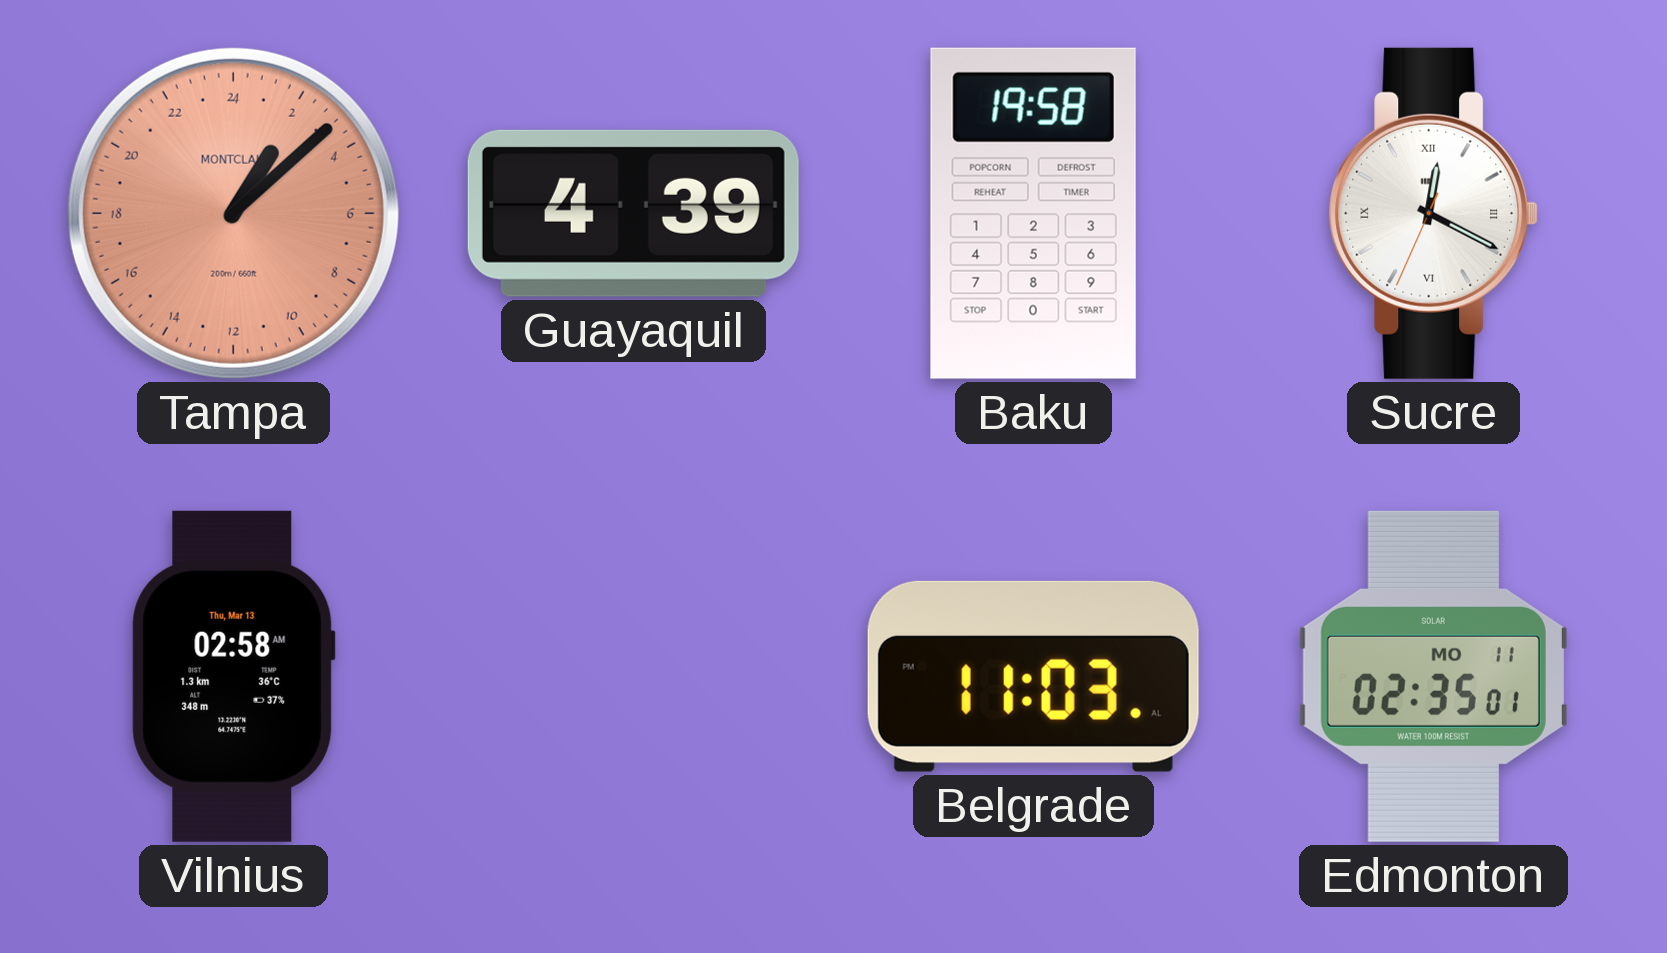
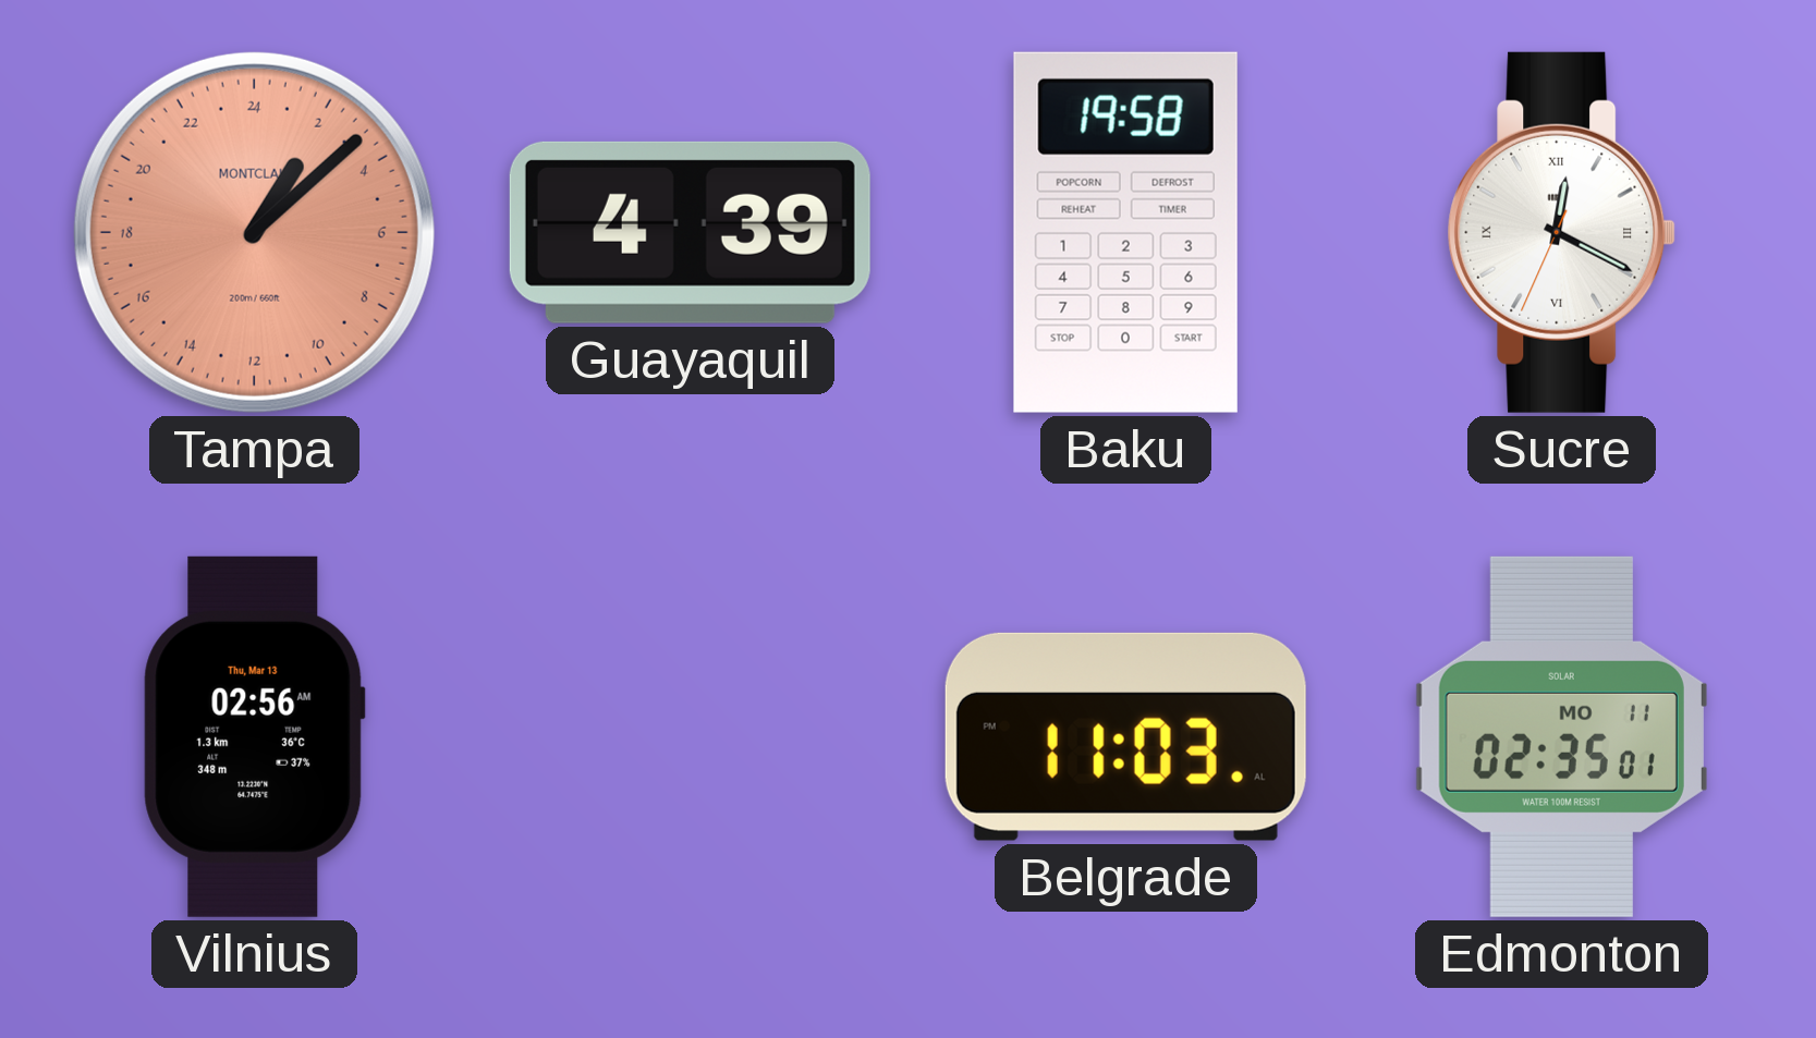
Vilnius: 02:58 -> 02:56
